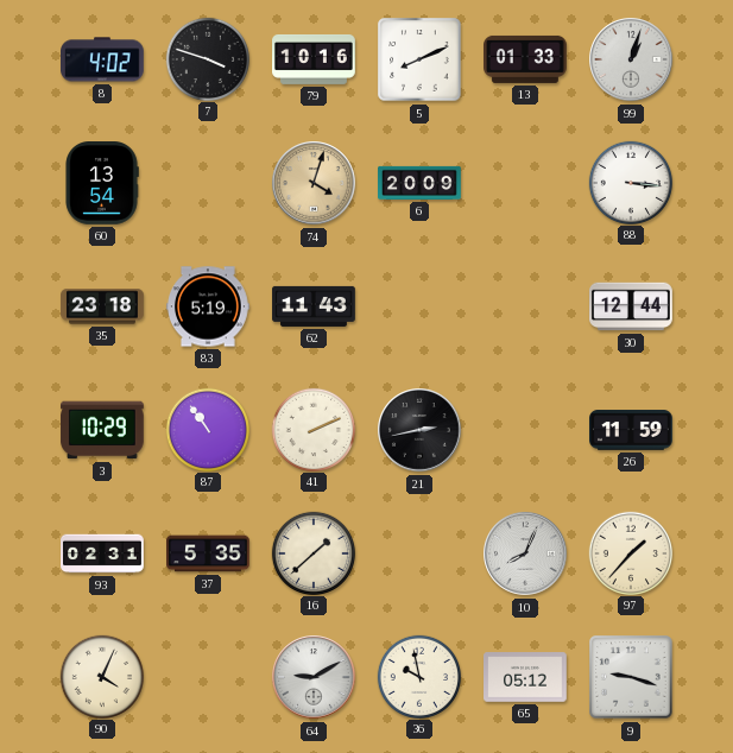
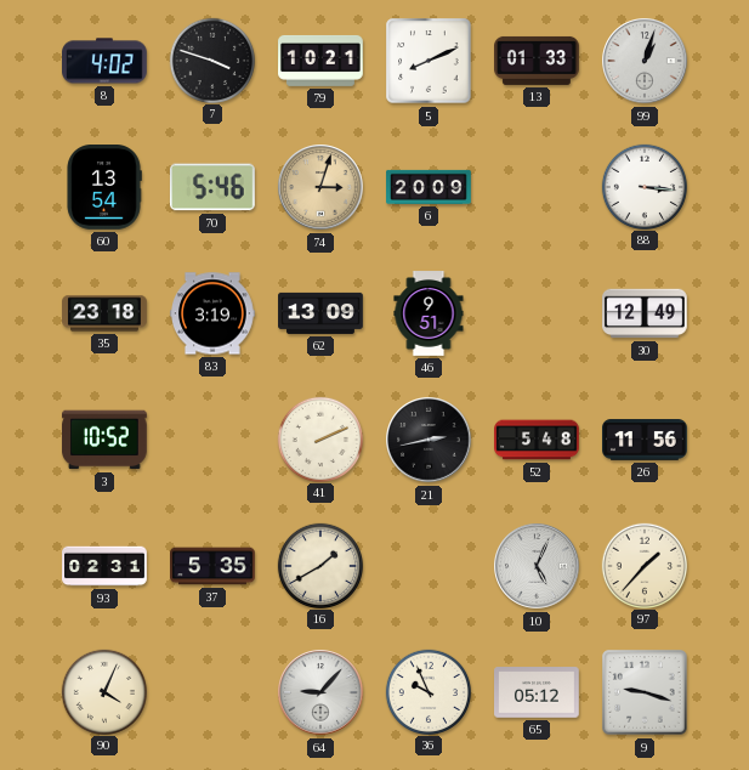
79: 10:16 -> 10:21
70: none -> 5:46
74: 4:03 -> 3:03
83: 5:19 -> 3:19
62: 11:43 -> 13:09
46: none -> 9:51
30: 12:44 -> 12:49
3: 10:29 -> 10:52
87: 10:54 -> none
52: none -> 5:48
26: 11:59 -> 11:56
16: 1:38 -> 1:40
10: 8:04 -> 5:04
64: 9:10 -> 9:07
36: 9:58 -> 9:56
